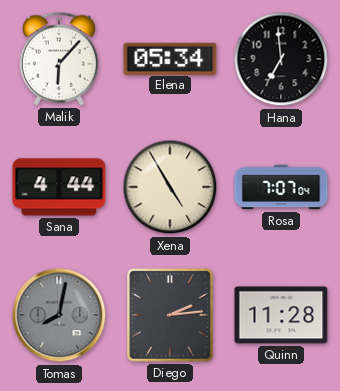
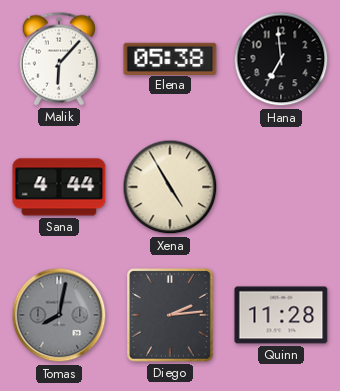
Elena: 05:34 -> 05:38
Rosa: 7:07 -> none
